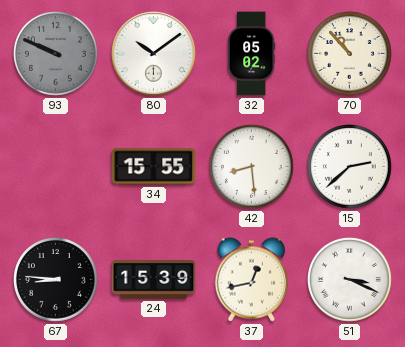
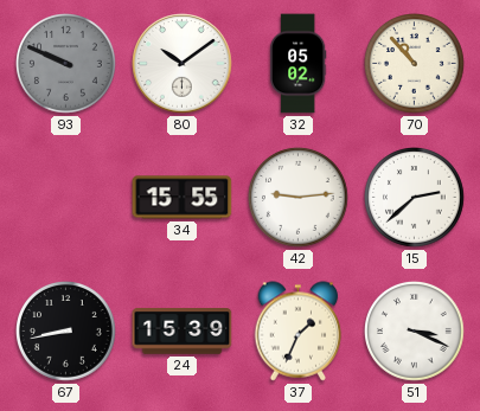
42: 8:29 -> 9:14
67: 8:46 -> 8:43
37: 12:43 -> 1:34
